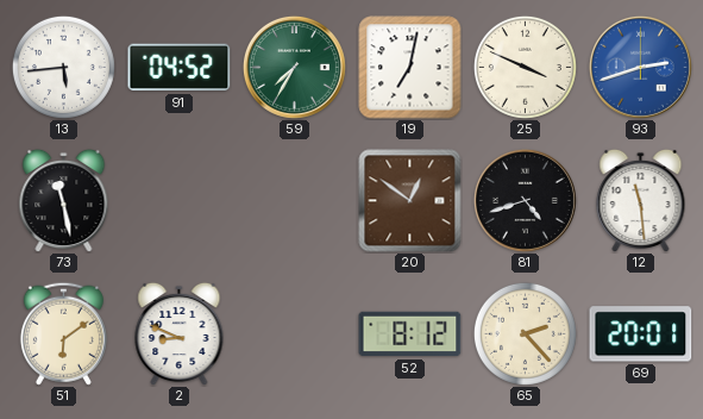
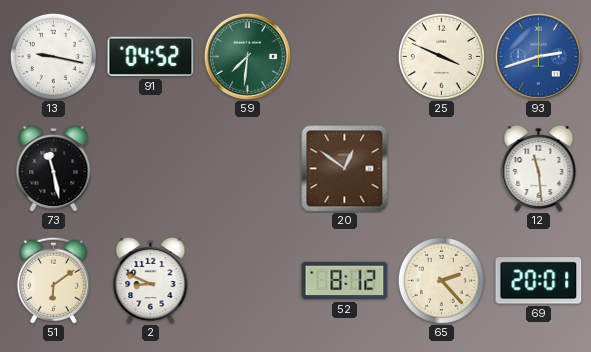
13: 5:44 -> 9:17
59: 7:35 -> 7:31
19: 7:02 -> none
81: 4:42 -> none
